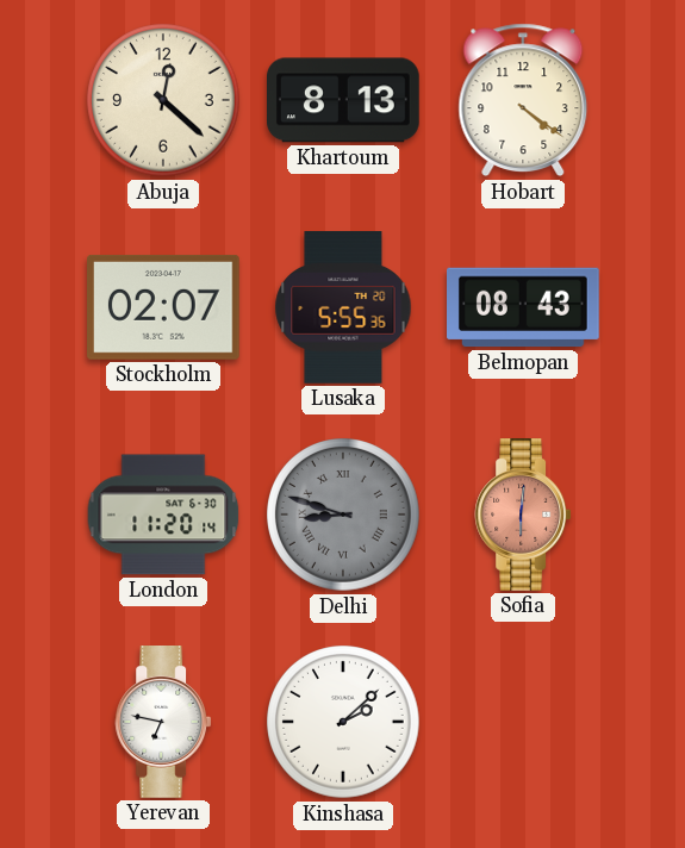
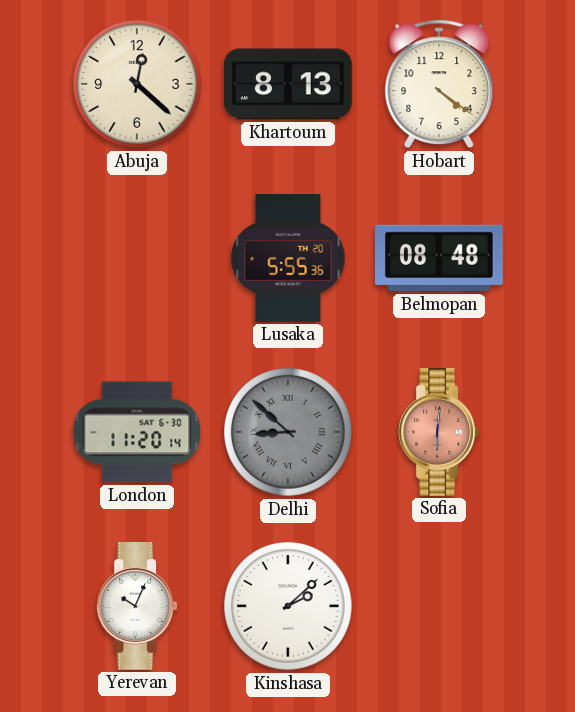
Stockholm: 02:07 -> none
Belmopan: 08:43 -> 08:48
Delhi: 8:48 -> 8:52
Yerevan: 6:47 -> 10:04
